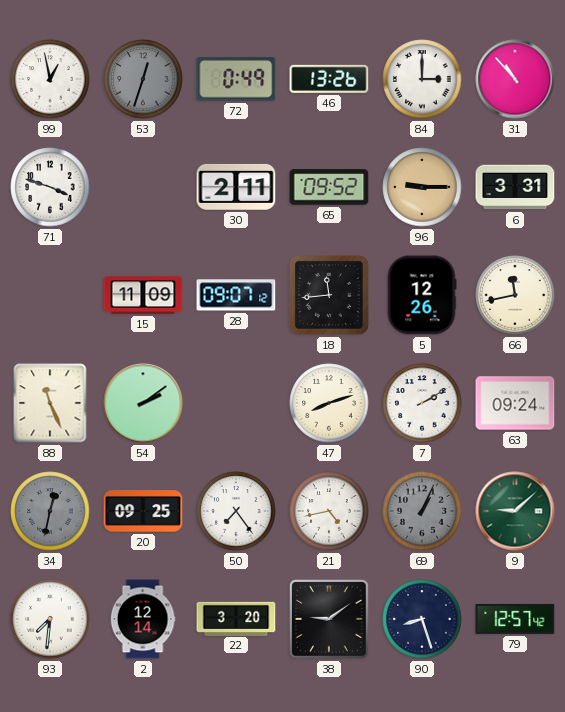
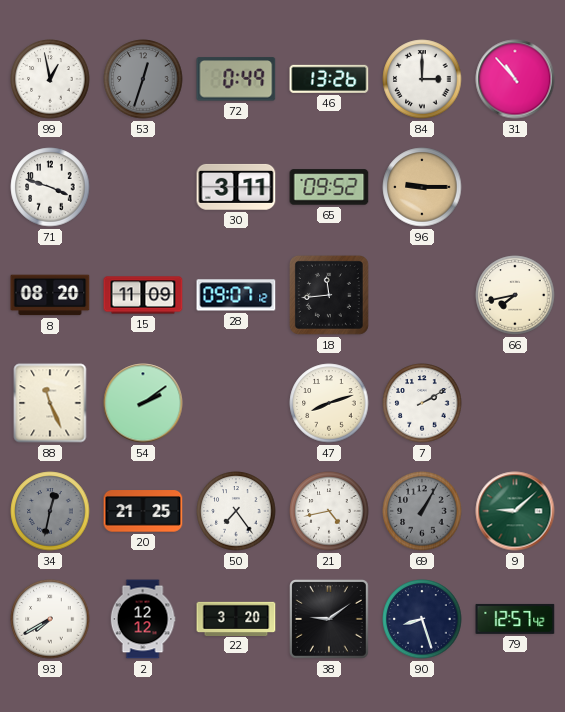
30: 2:11 -> 3:11
6: 3:31 -> none
8: none -> 08:20
5: 12:26 -> none
66: 11:43 -> 7:43
63: 09:24 -> none
20: 09:25 -> 21:25
69: 1:04 -> 1:05
93: 7:31 -> 7:40
2: 12:14 -> 12:12
